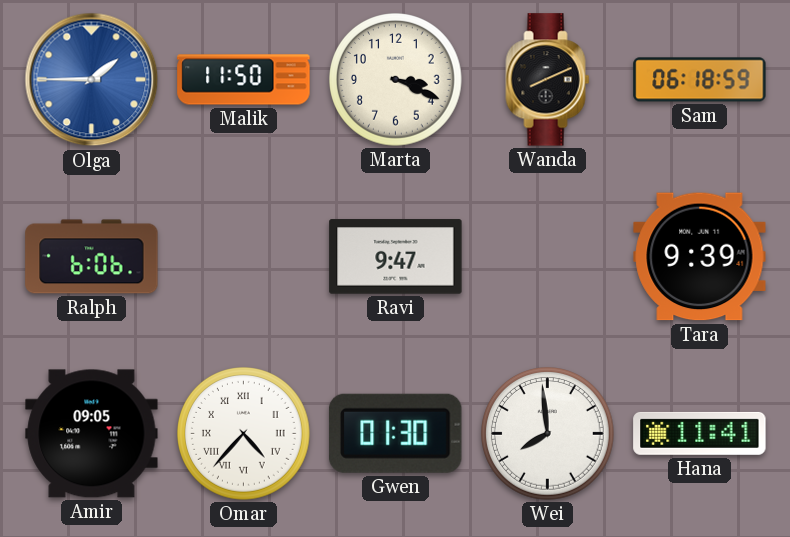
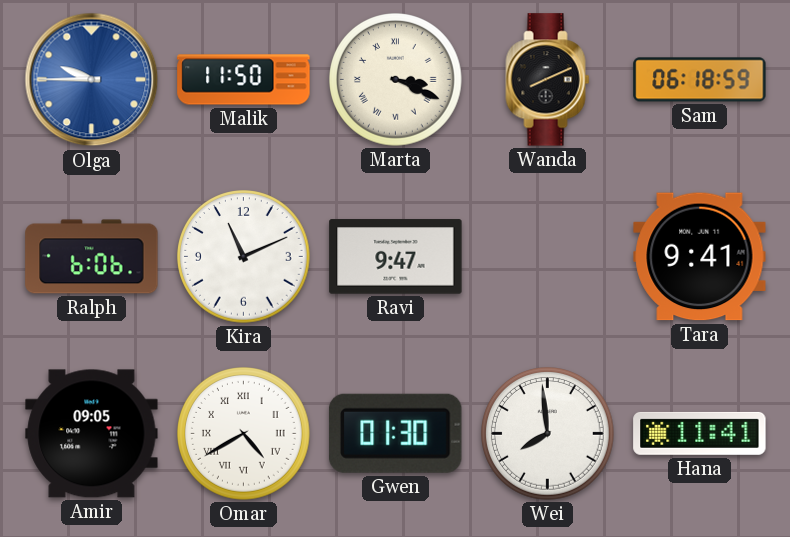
Olga: 1:45 -> 9:45
Marta numerals: Arabic -> Roman
Kira: none -> 11:11
Tara: 9:39 -> 9:41
Omar: 4:37 -> 4:40
